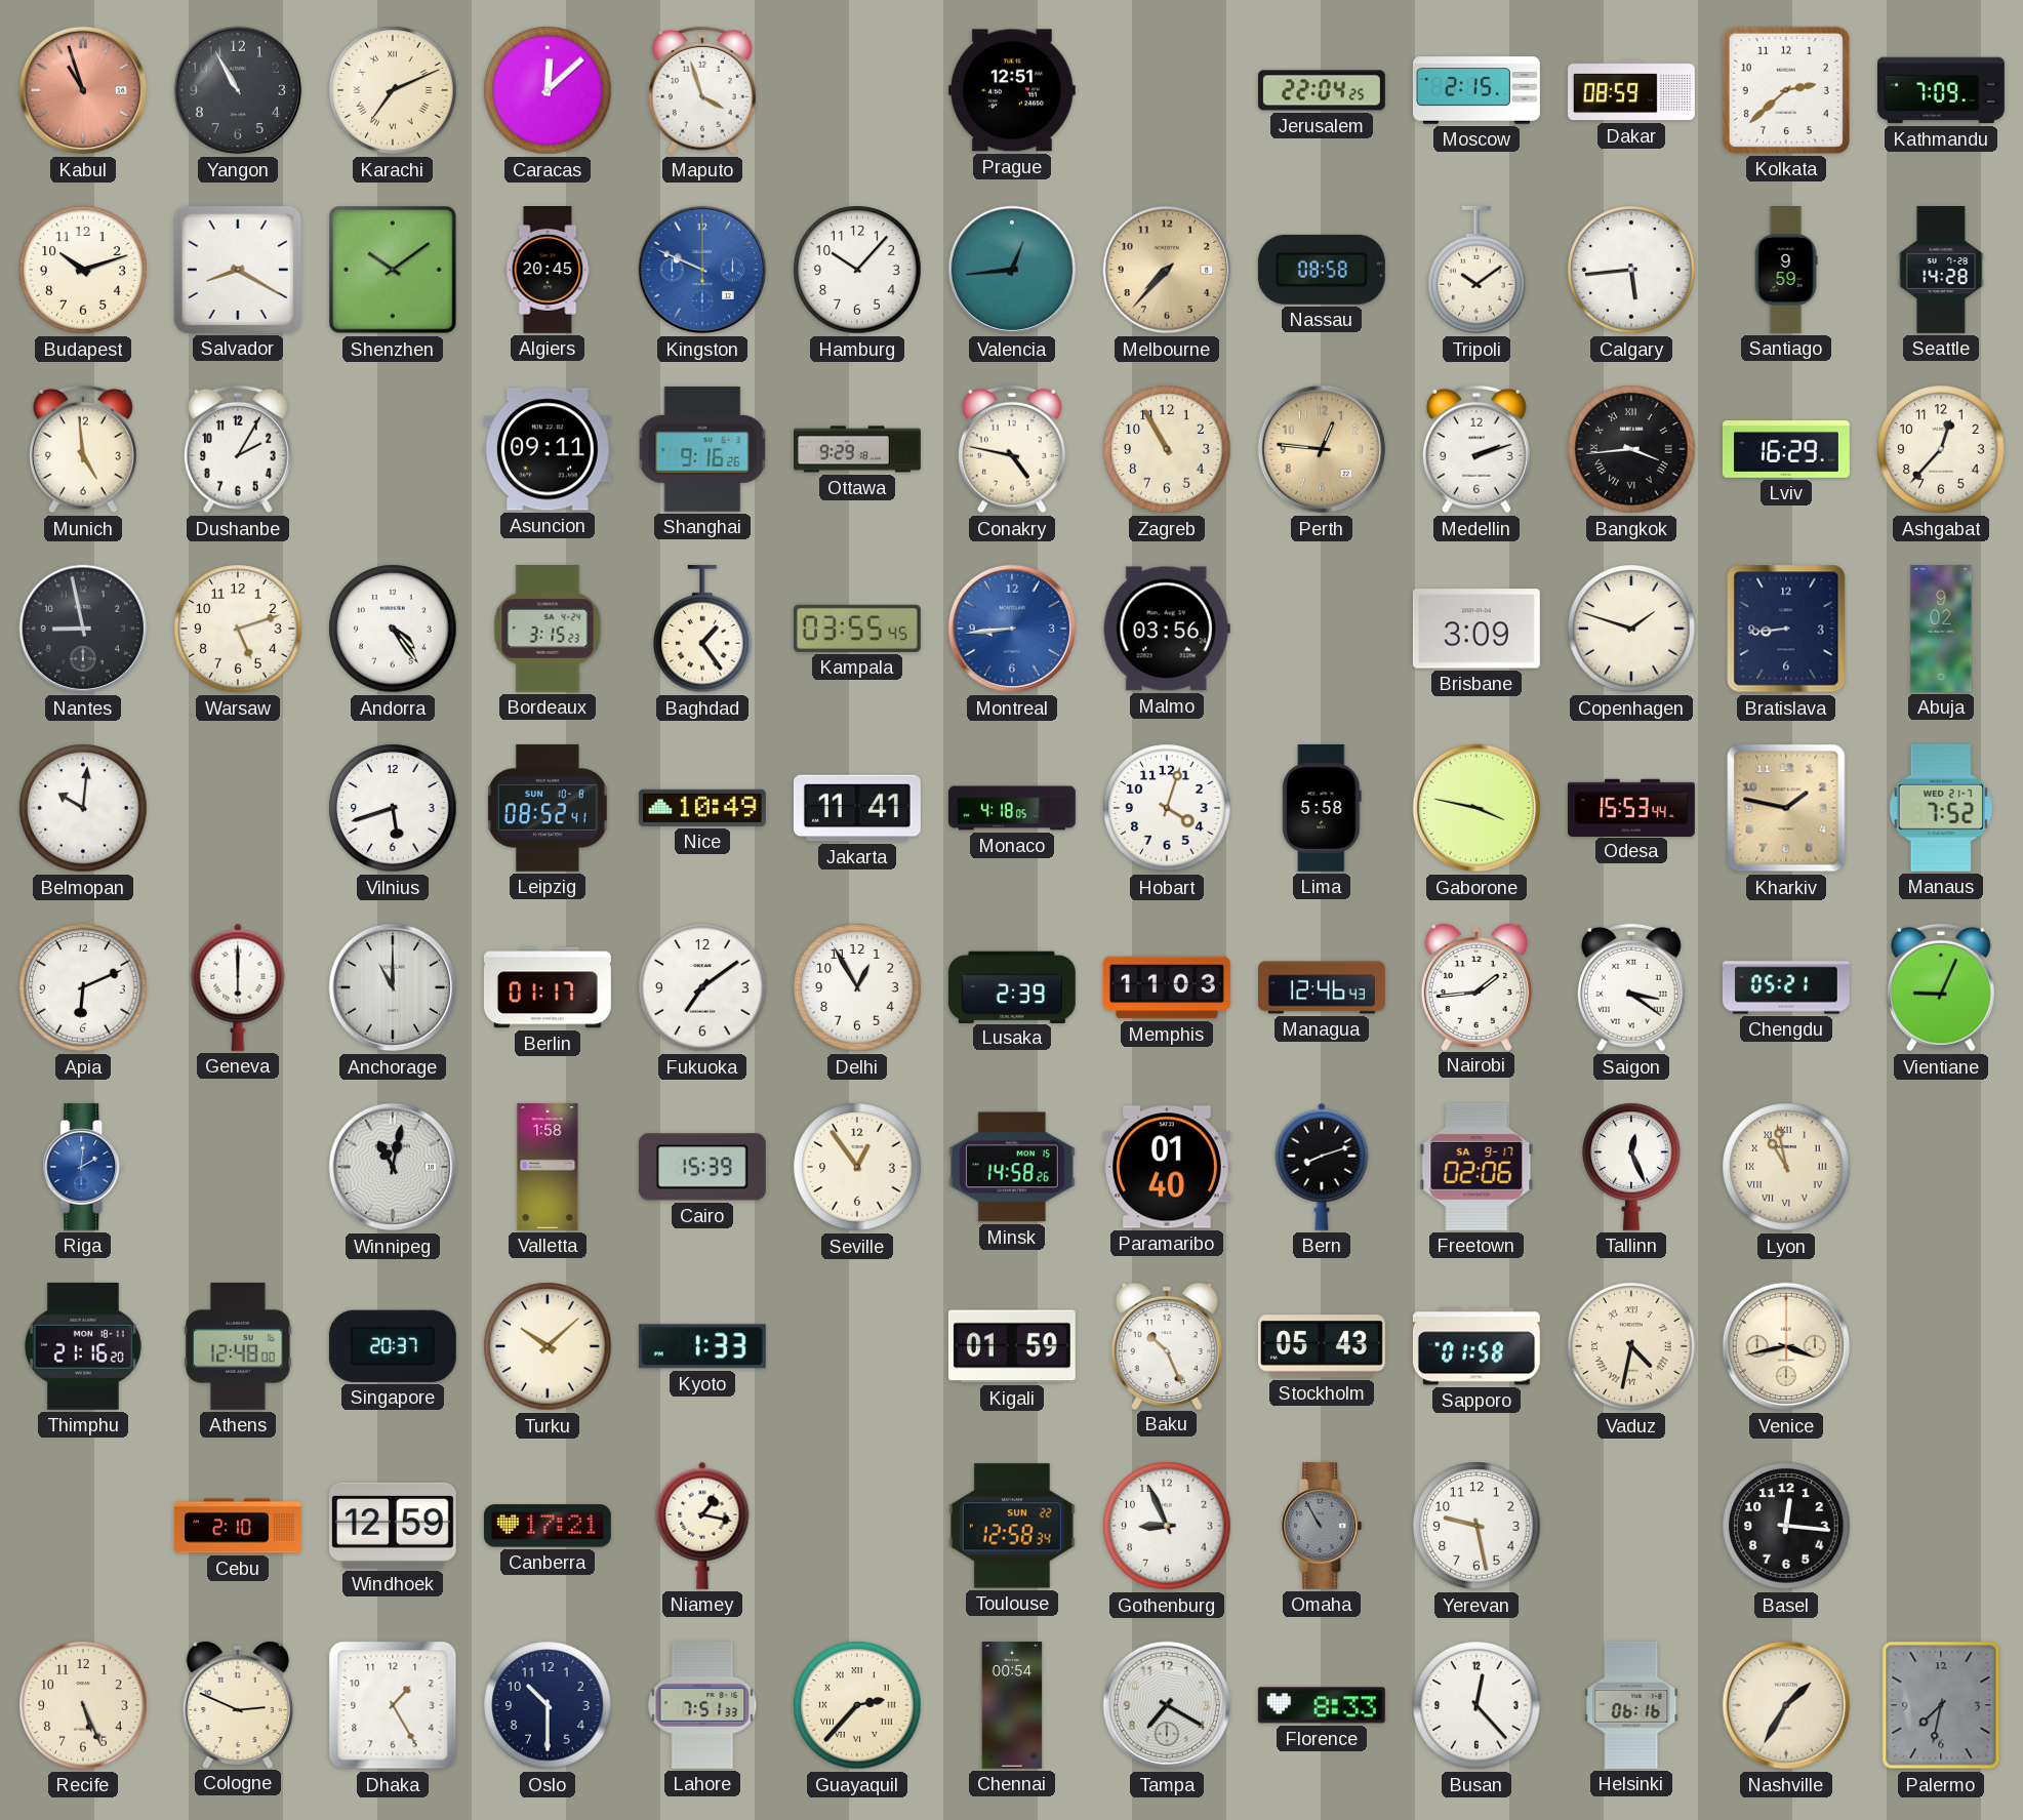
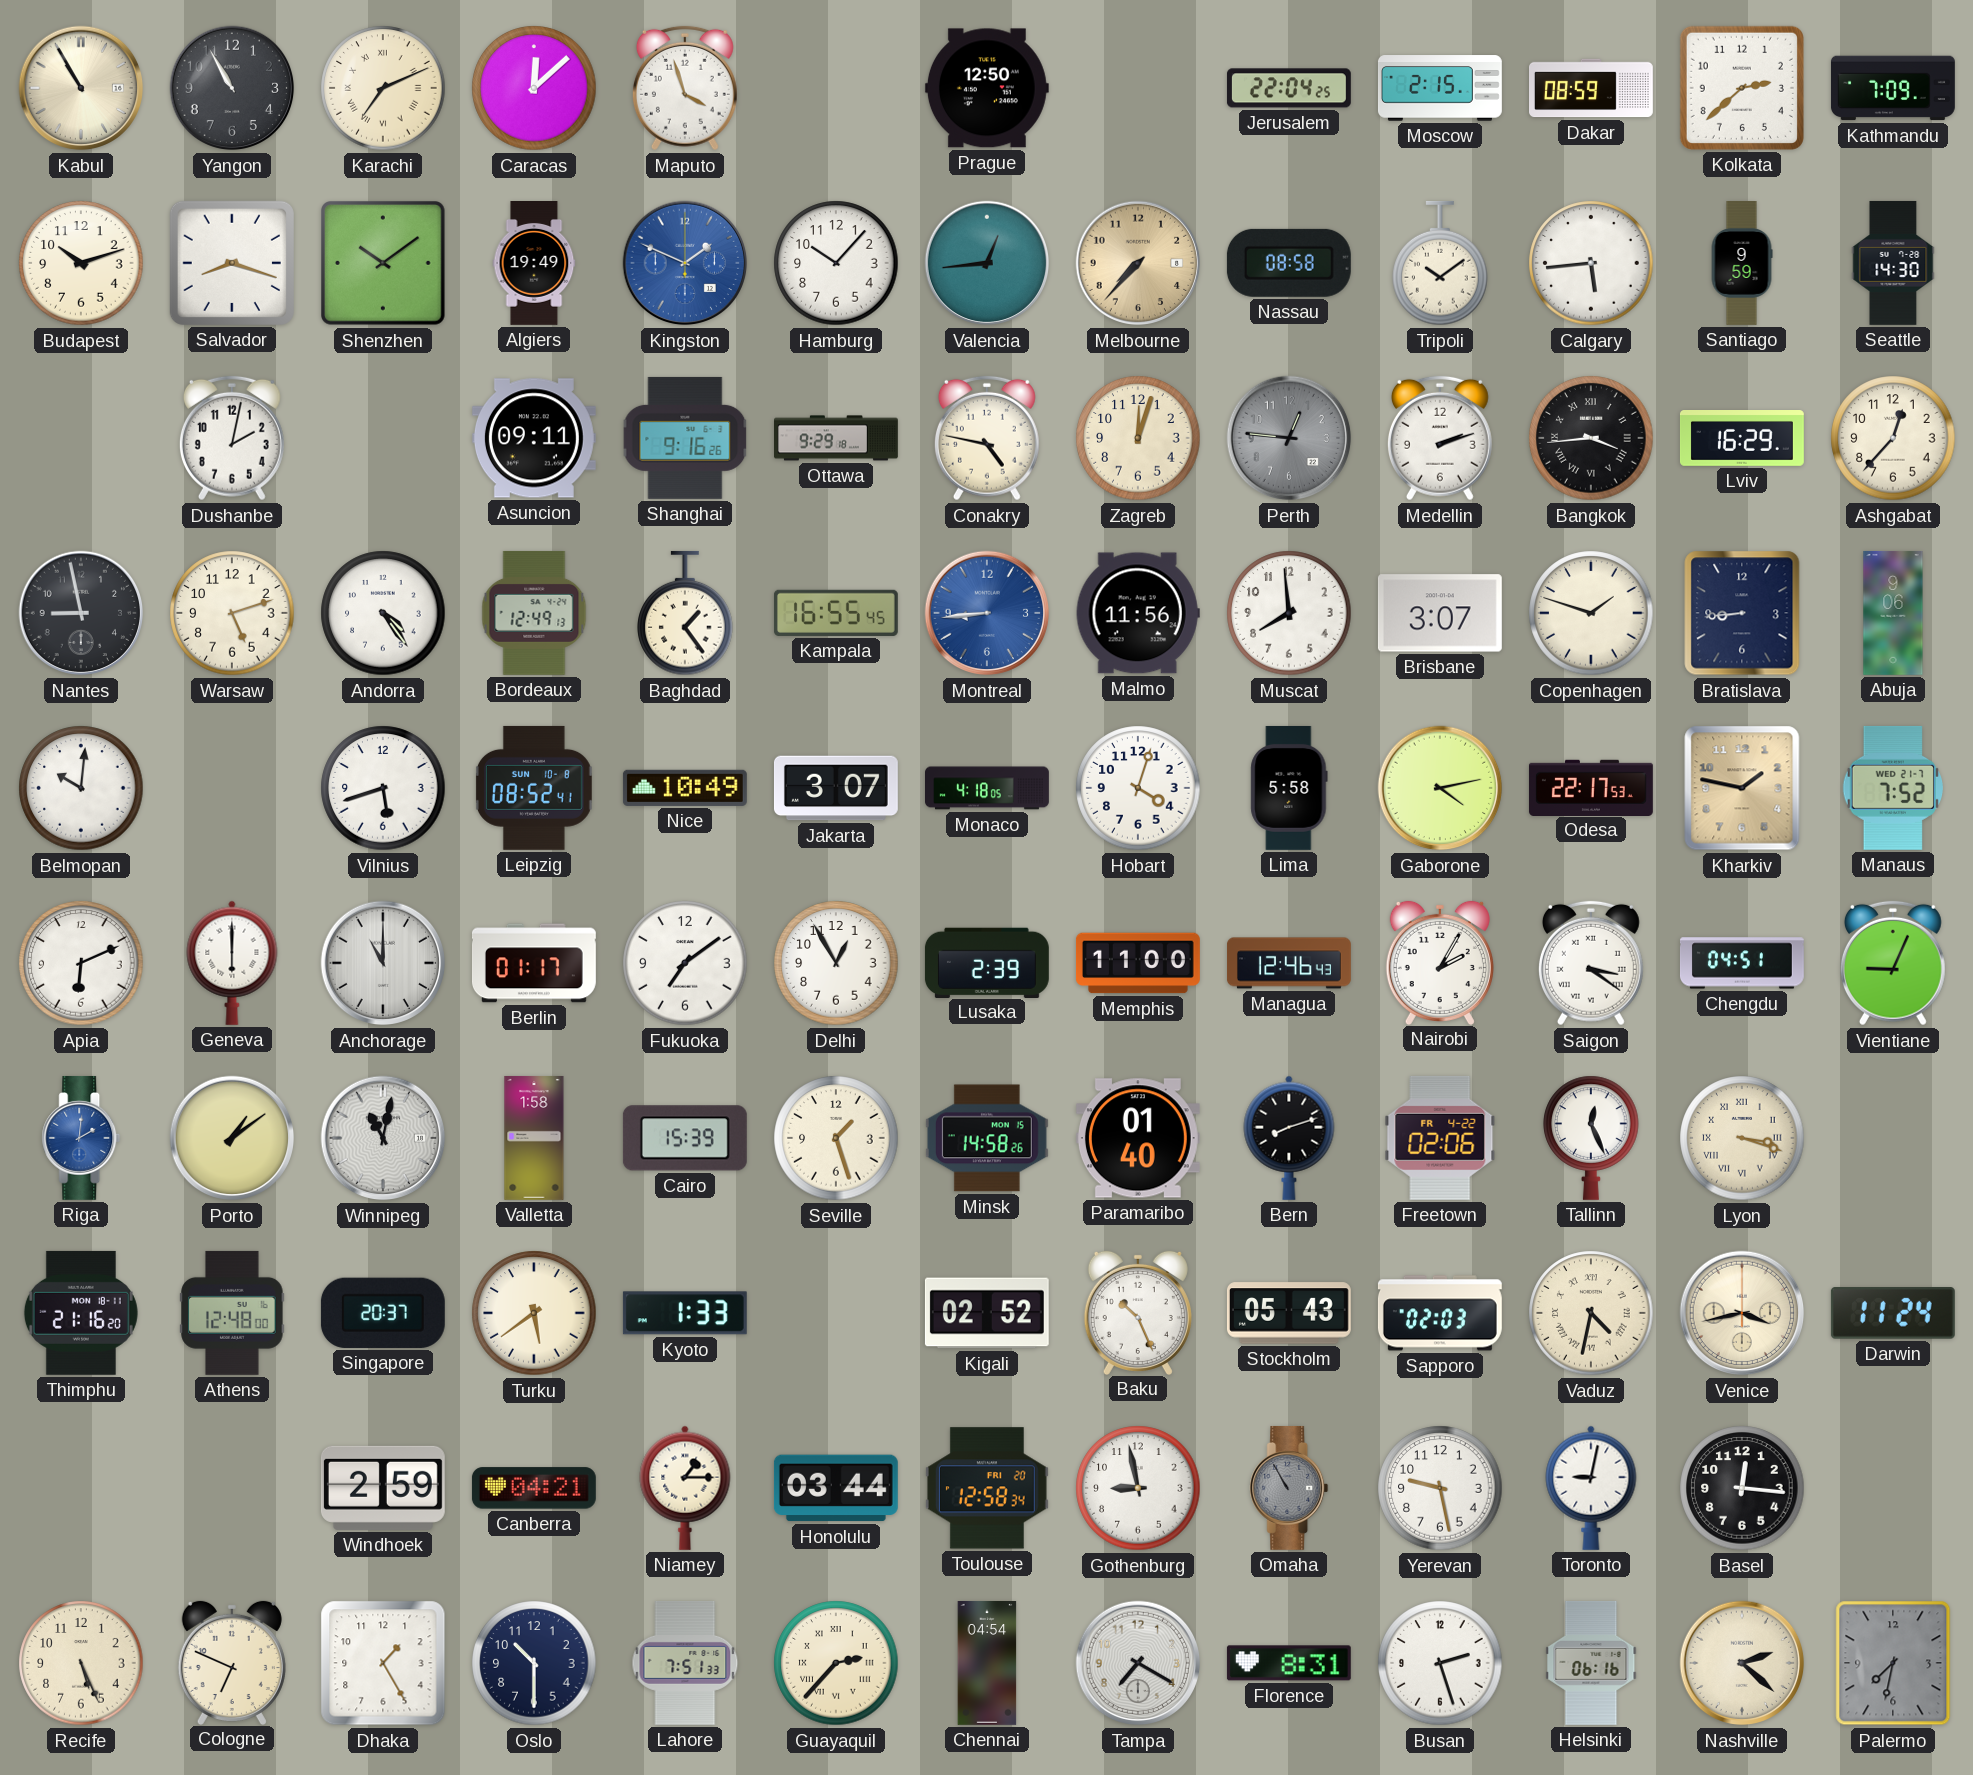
Kabul: 10:57 -> 10:55
Kabul dial: salmon -> cream
Prague: 12:51 -> 12:50
Salvador: 8:20 -> 8:18
Algiers: 20:45 -> 19:49
Kingston: 9:49 -> 1:49
Seattle: 14:28 -> 14:30
Munich: 4:59 -> none
Dushanbe: 2:05 -> 2:02
Zagreb: 10:55 -> 12:03
Perth dial: champagne -> grey
Bordeaux: 3:15 -> 12:49
Kampala: 03:55 -> 16:55
Malmo: 03:56 -> 11:56
Muscat: none -> 7:59
Brisbane: 3:09 -> 3:07
Abuja: 9:02 -> 9:06
Jakarta: 11:41 -> 3:07
Gaborone: 3:47 -> 4:13
Odesa: 15:53 -> 22:17
Memphis: 11:03 -> 11:00
Nairobi: 1:44 -> 2:05
Chengdu: 05:21 -> 04:51
Porto: none -> 1:09
Seville: 12:54 -> 1:27
Freetown date: SA 9-17 -> FR 4-22
Lyon: 10:58 -> 3:18
Turku: 10:08 -> 5:39
Kigali: 01:59 -> 02:52
Sapporo: 01:58 -> 02:03
Darwin: none -> 11:24
Cebu: 2:10 -> none
Windhoek: 12:59 -> 2:59
Canberra: 17:21 -> 04:21
Niamey: 1:17 -> 1:15
Honolulu: none -> 03:44
Toulouse date: SUN 22 -> FRI 20
Gothenburg: 8:56 -> 8:58
Toronto: none -> 9:02
Cologne: 2:49 -> 6:49
Chennai: 00:54 -> 04:54
Florence: 8:33 -> 8:31
Busan: 12:23 -> 2:27
Nashville: 1:35 -> 2:22
